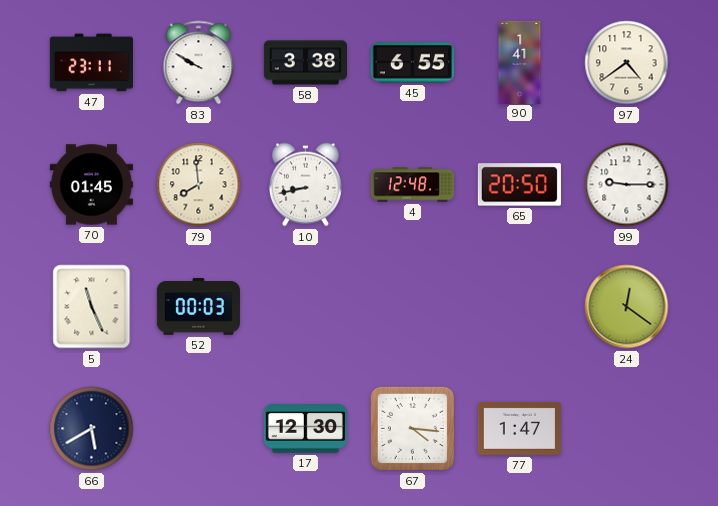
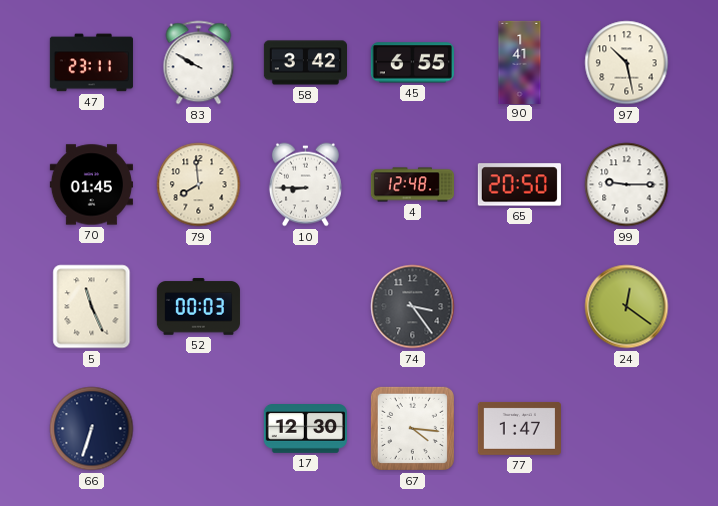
58: 3:38 -> 3:42
97: 4:39 -> 10:28
10: 8:43 -> 8:45
74: none -> 3:24
66: 5:40 -> 6:33
